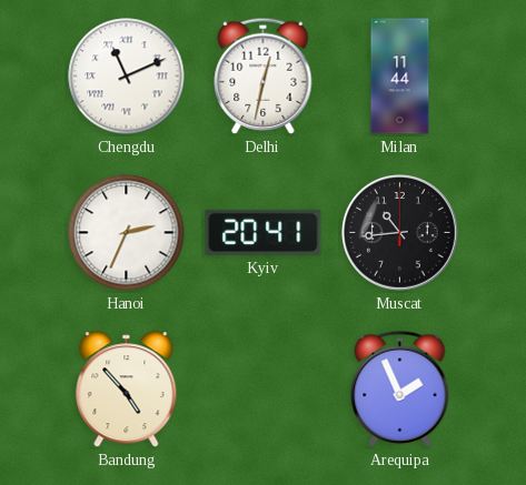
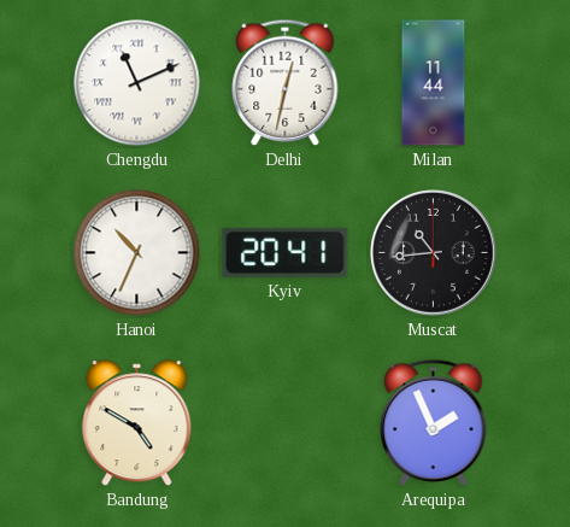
Hanoi: 2:34 -> 10:34
Bandung: 4:53 -> 4:50
